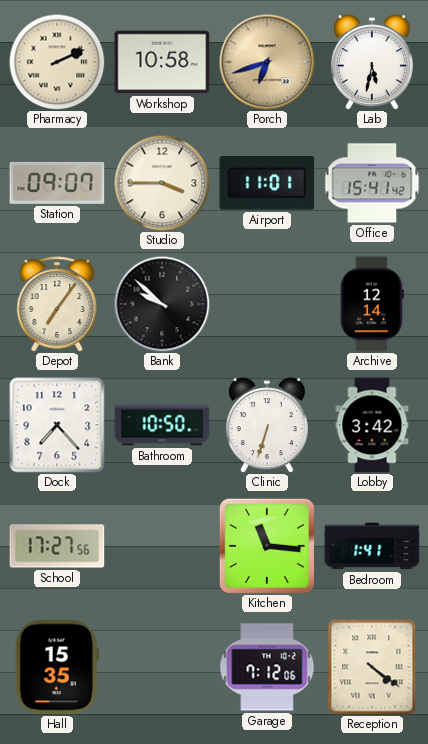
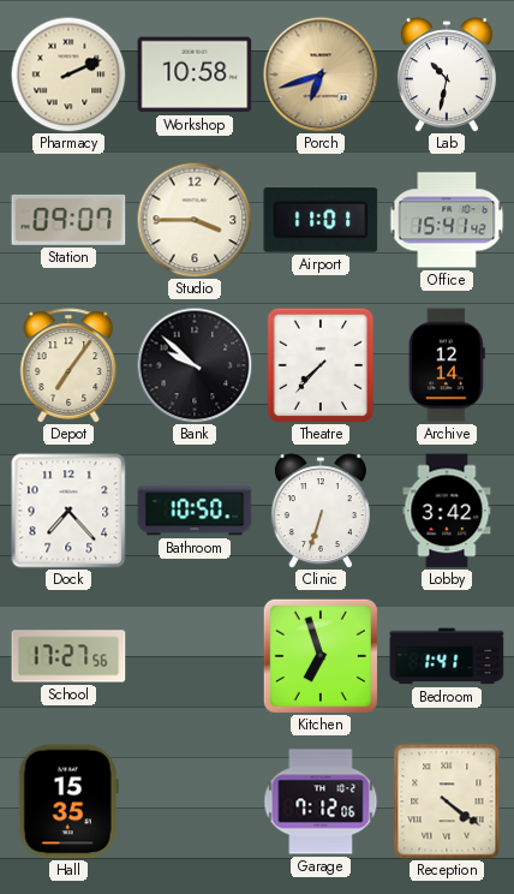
Lab: 5:32 -> 10:32
Theatre: none -> 7:37
Kitchen: 11:16 -> 6:57
